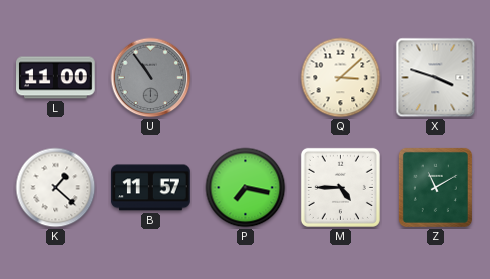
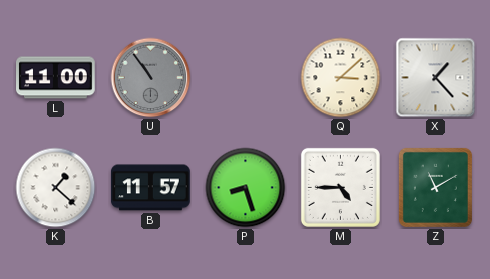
X: 3:48 -> 1:23
P: 7:17 -> 8:27
